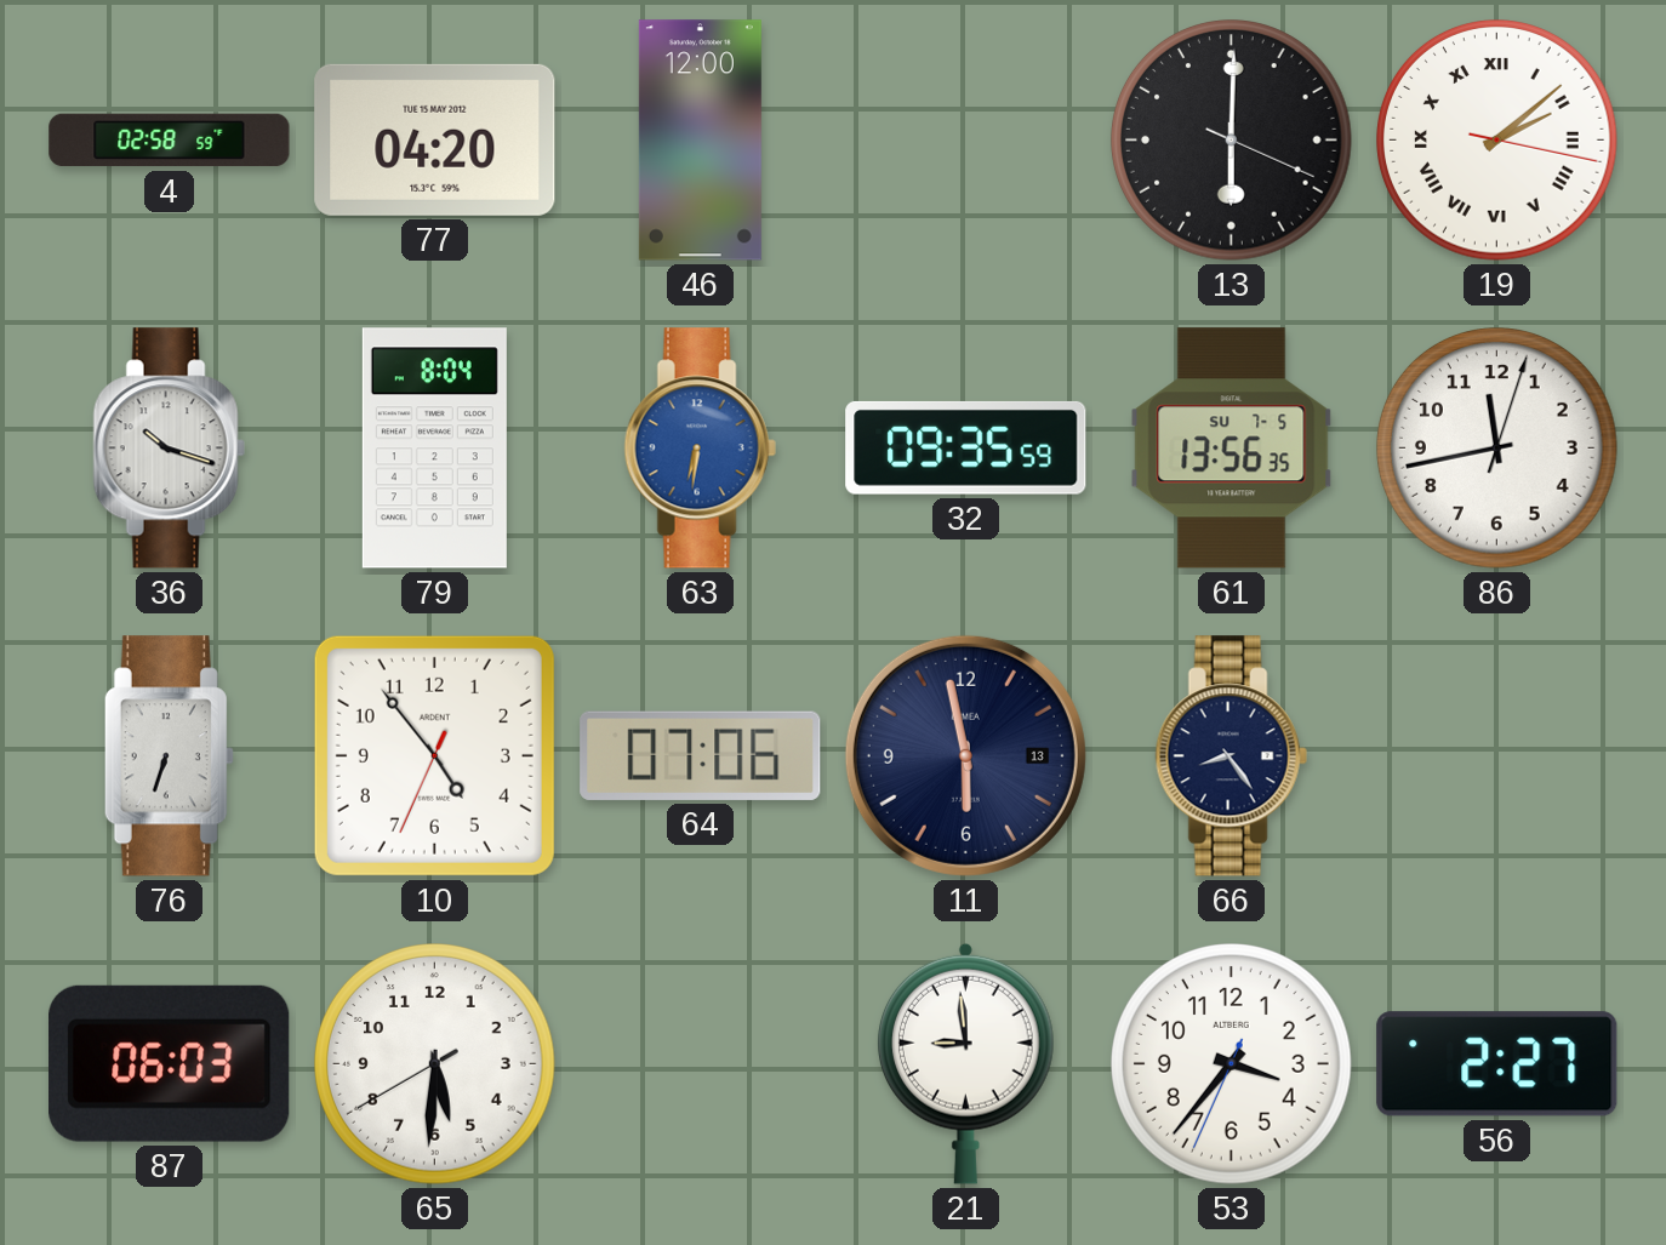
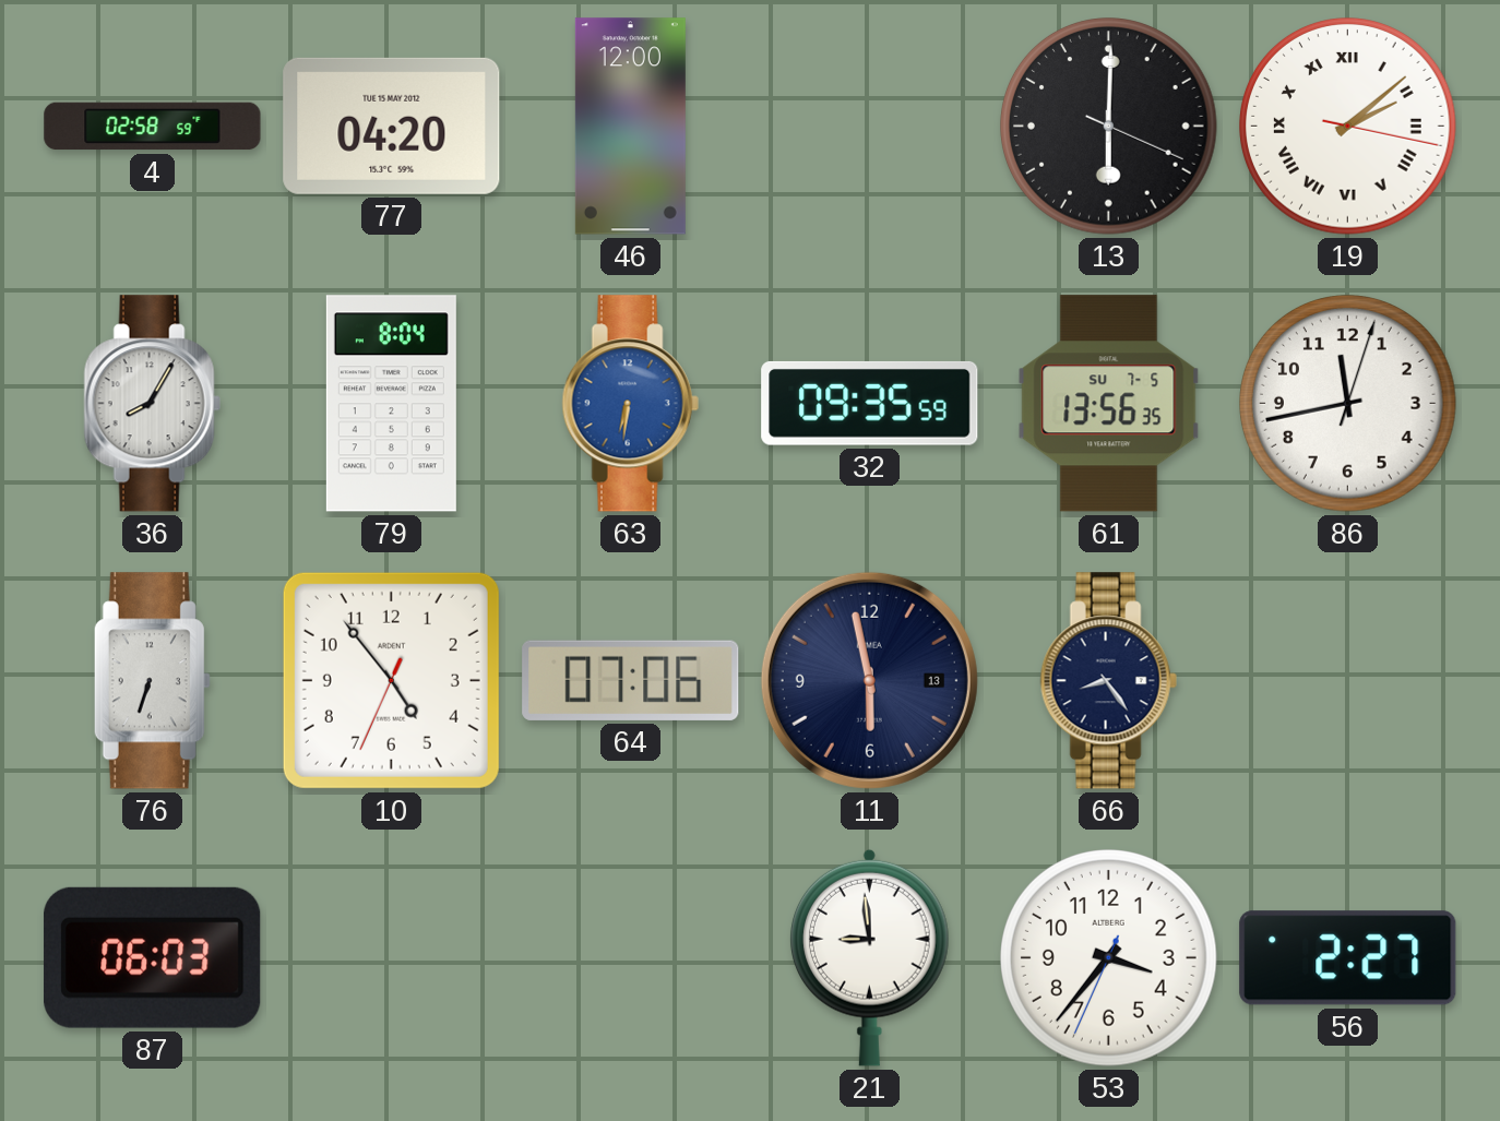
36: 10:18 -> 8:05
65: 5:30 -> none
